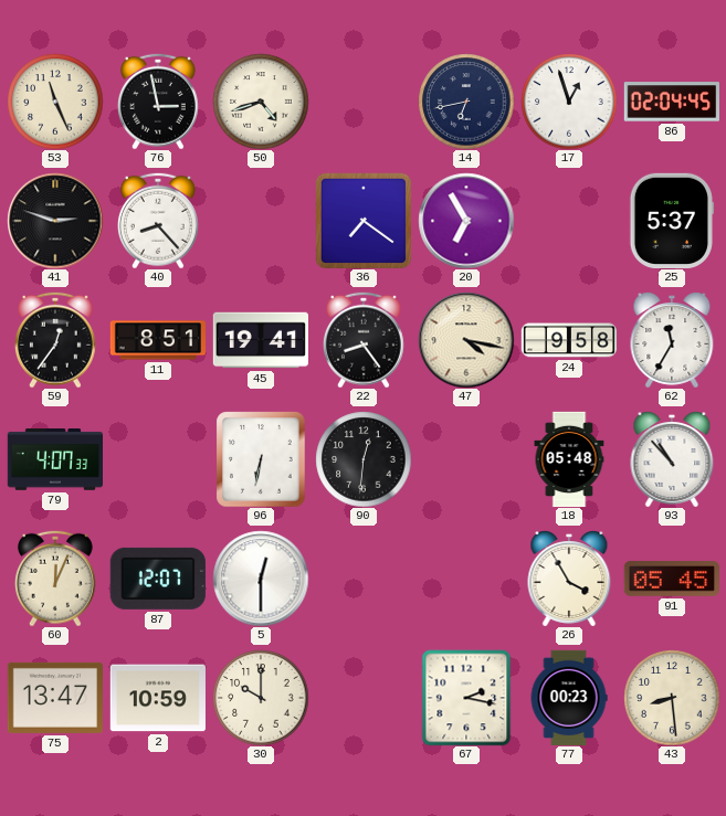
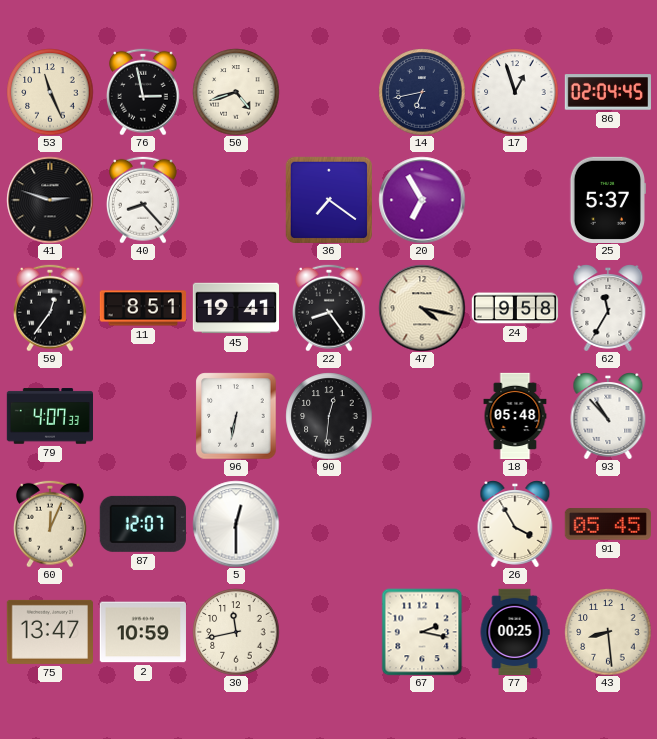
30: 10:00 -> 11:43
77: 00:23 -> 00:25
